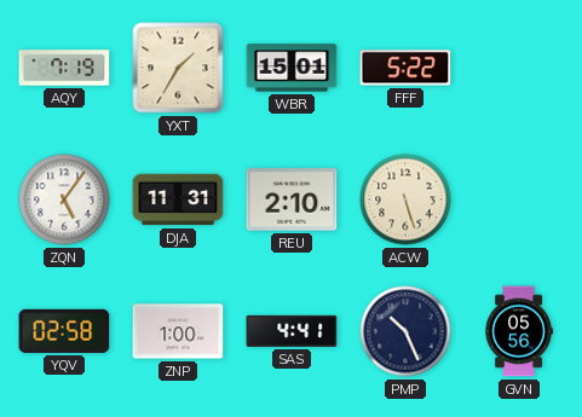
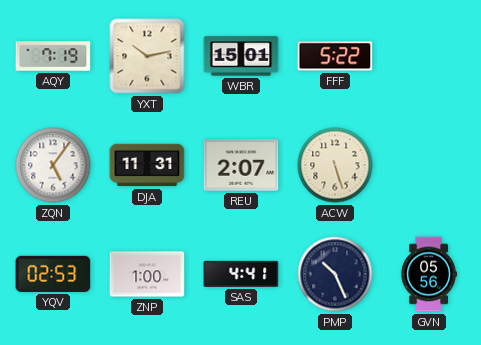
YXT: 1:35 -> 10:13
REU: 2:10 -> 2:07
YQV: 02:58 -> 02:53
